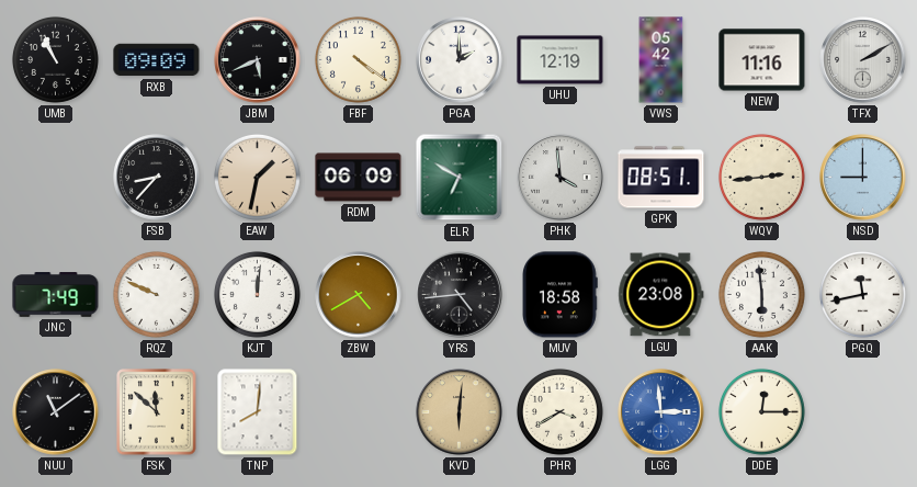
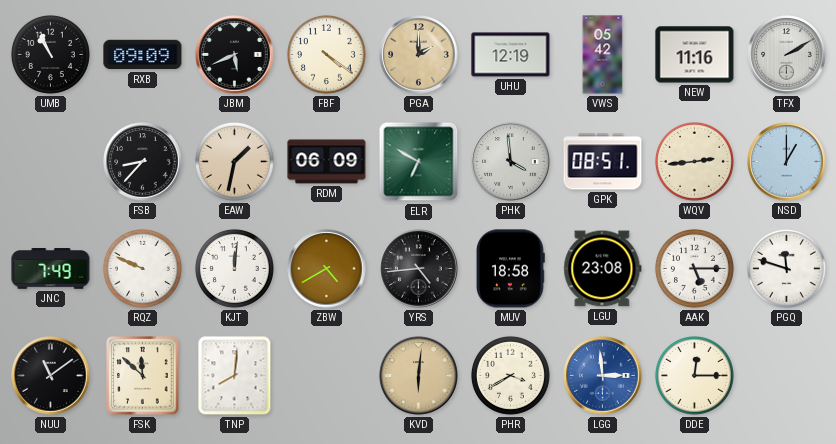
PGA dial: white -> champagne
NSD: 9:00 -> 1:00
AAK: 5:59 -> 5:15
PGQ: 11:43 -> 11:48
